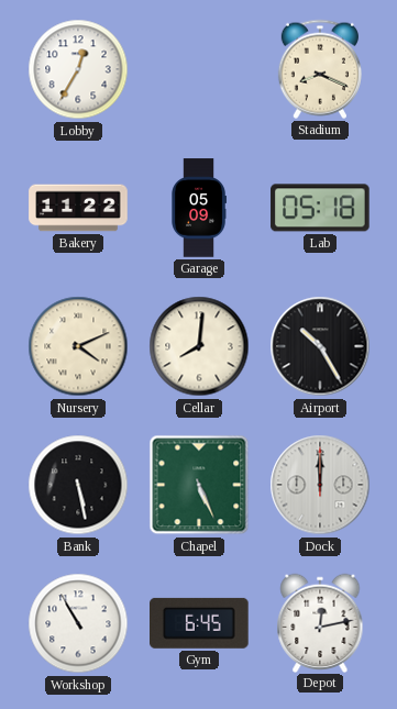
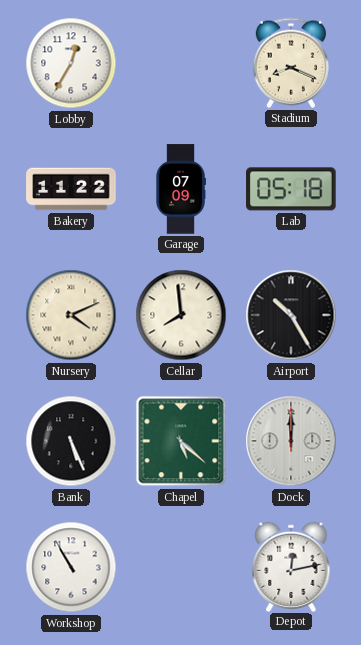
Garage: 05:09 -> 07:09
Cellar: 8:01 -> 7:59
Bank: 5:28 -> 5:26
Chapel: 5:26 -> 5:22
Gym: 6:45 -> none
